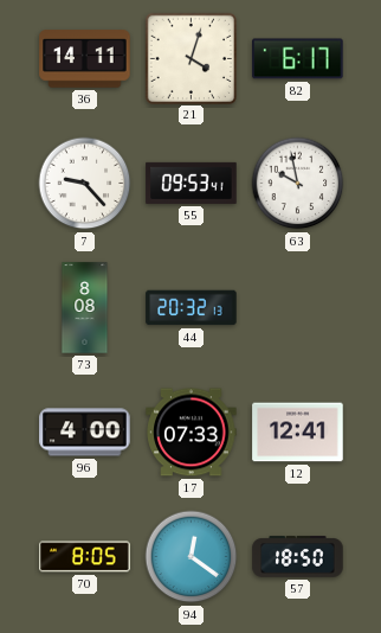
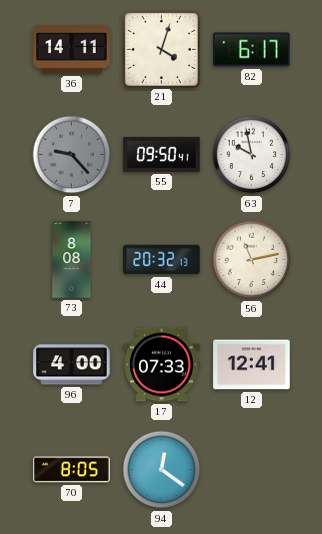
7 dial: white -> grey
55: 09:53 -> 09:50
56: none -> 11:13
57: 18:50 -> none
